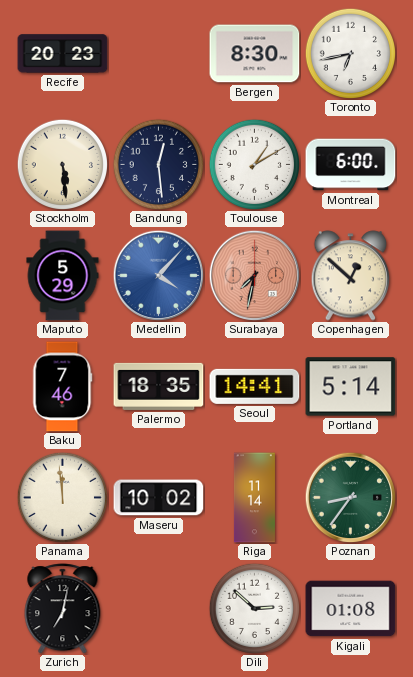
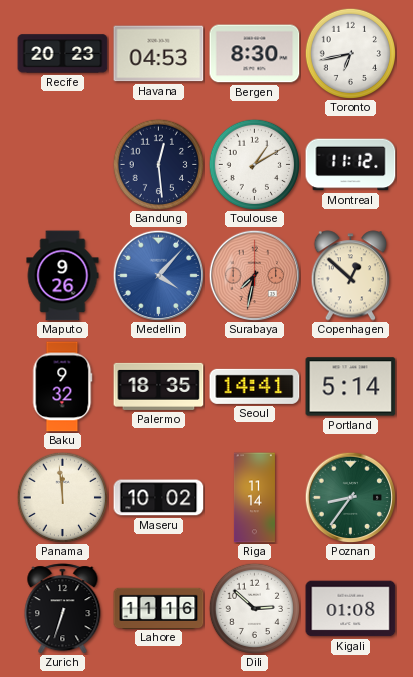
Havana: none -> 04:53
Stockholm: 5:29 -> none
Montreal: 6:00 -> 11:12
Maputo: 5:29 -> 9:26
Baku: 7:46 -> 9:32
Zurich: 7:02 -> 6:33
Lahore: none -> 11:16
